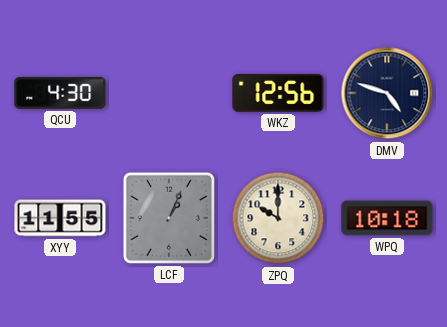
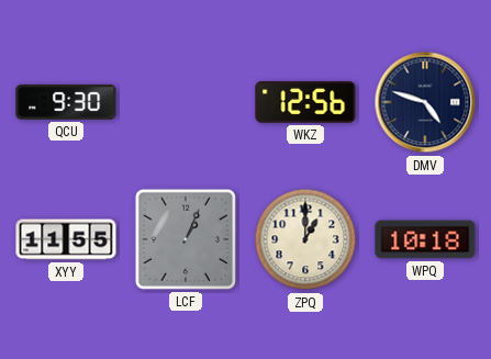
QCU: 4:30 -> 9:30
ZPQ: 10:00 -> 1:00
